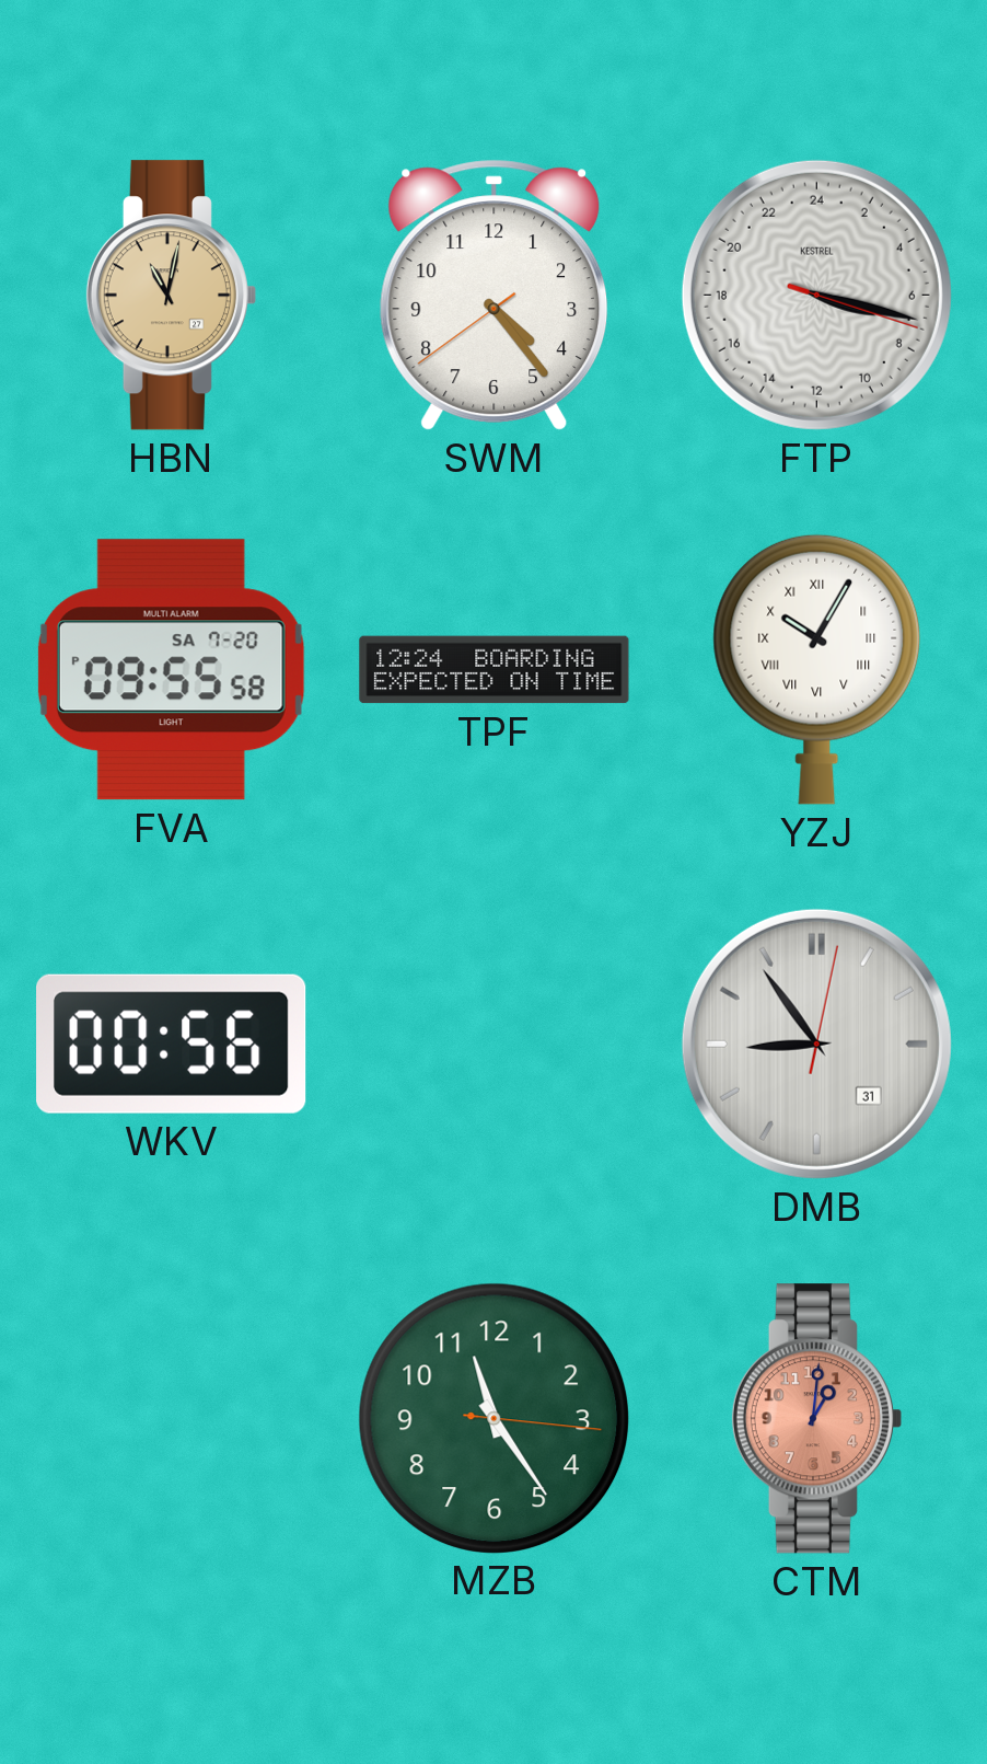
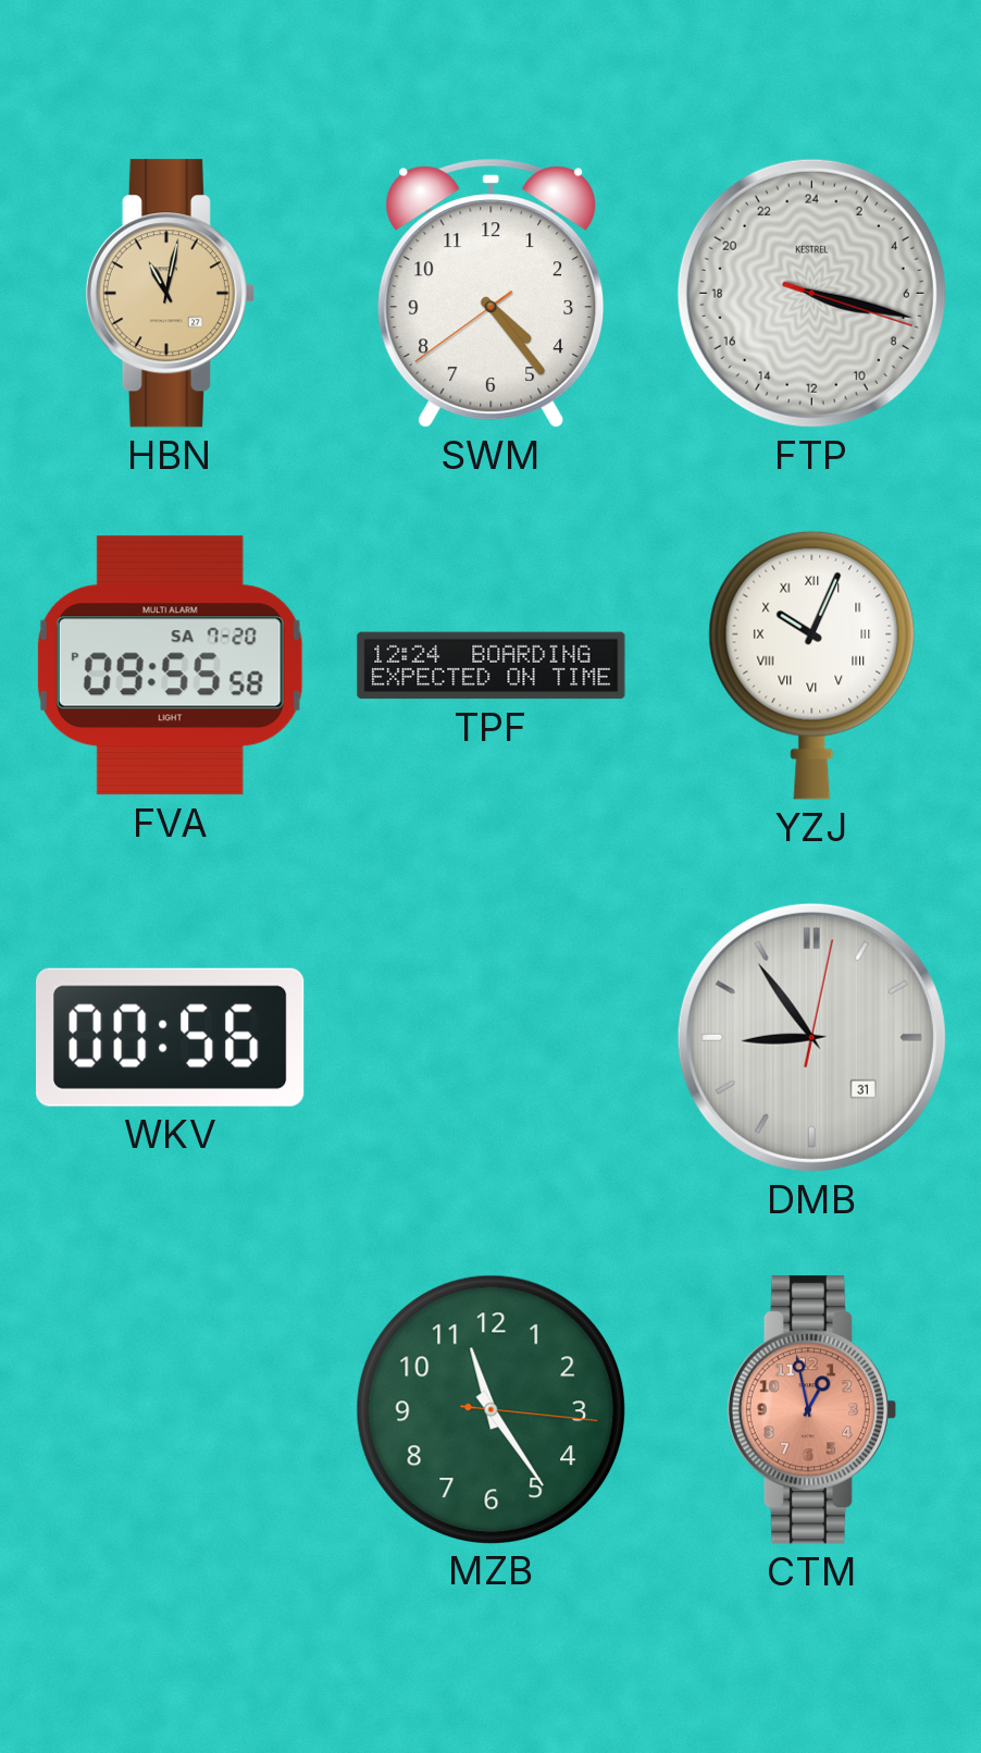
YZJ: 10:05 -> 10:04
CTM: 1:01 -> 12:58
